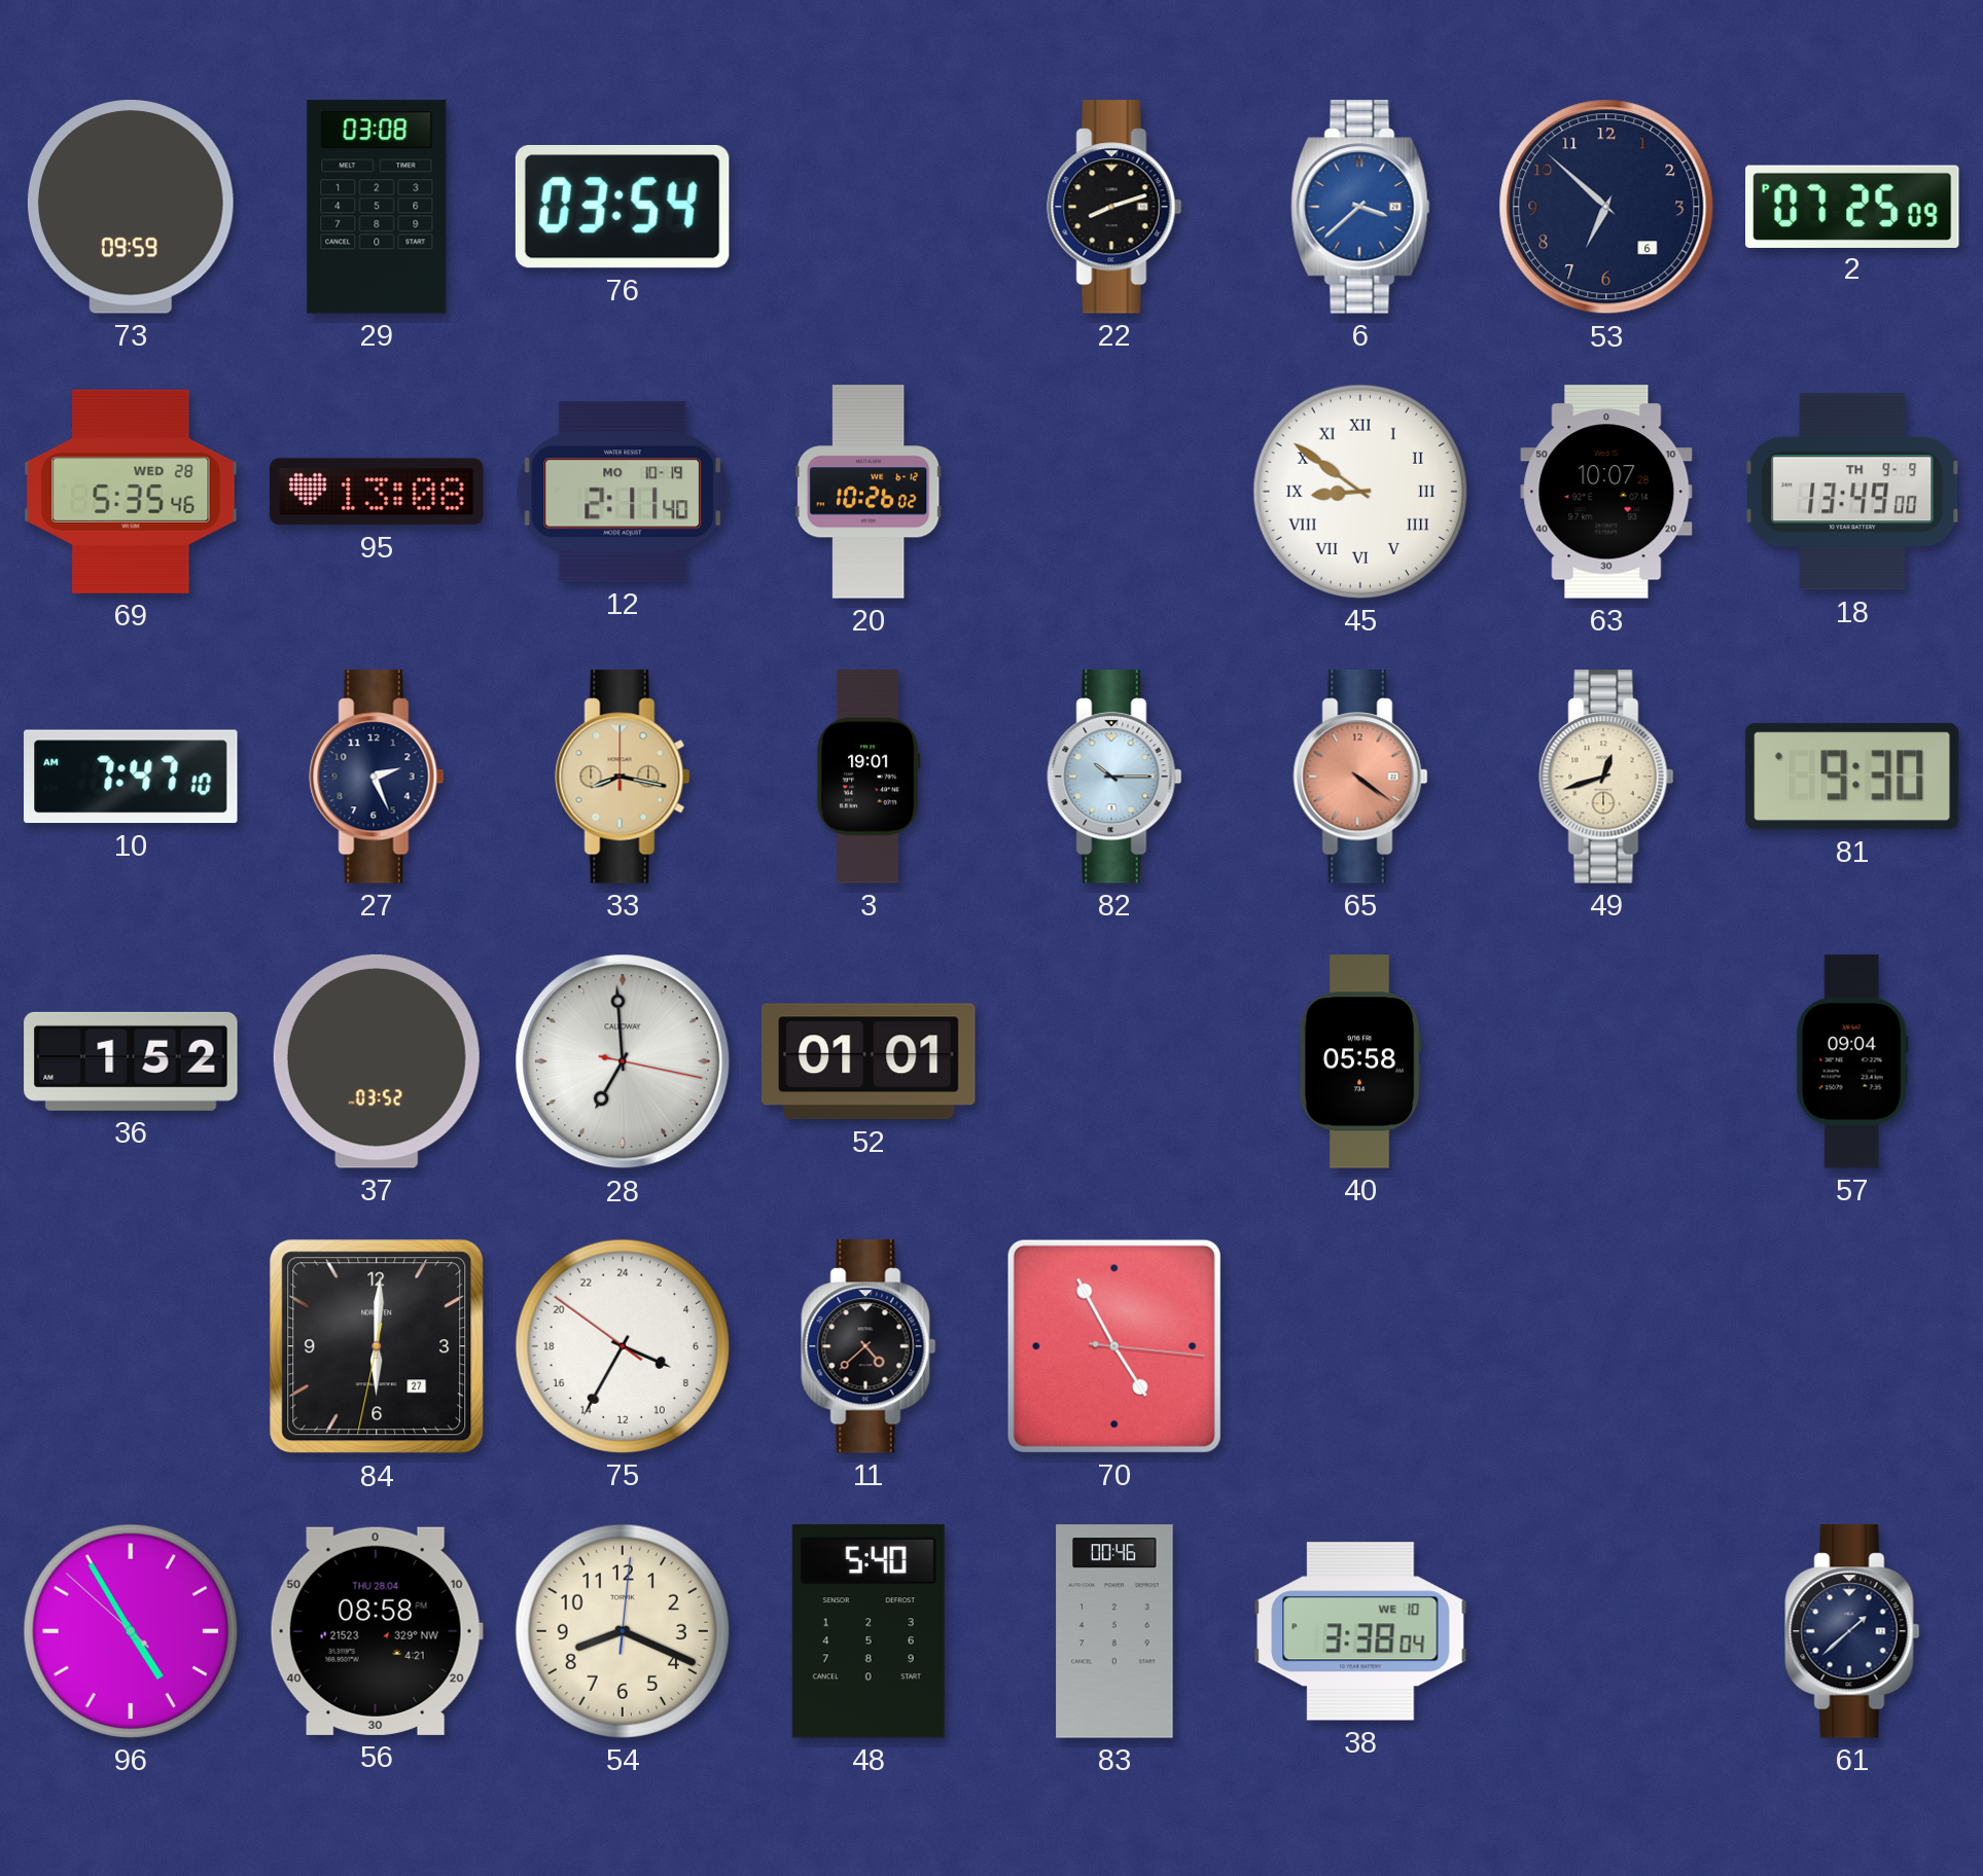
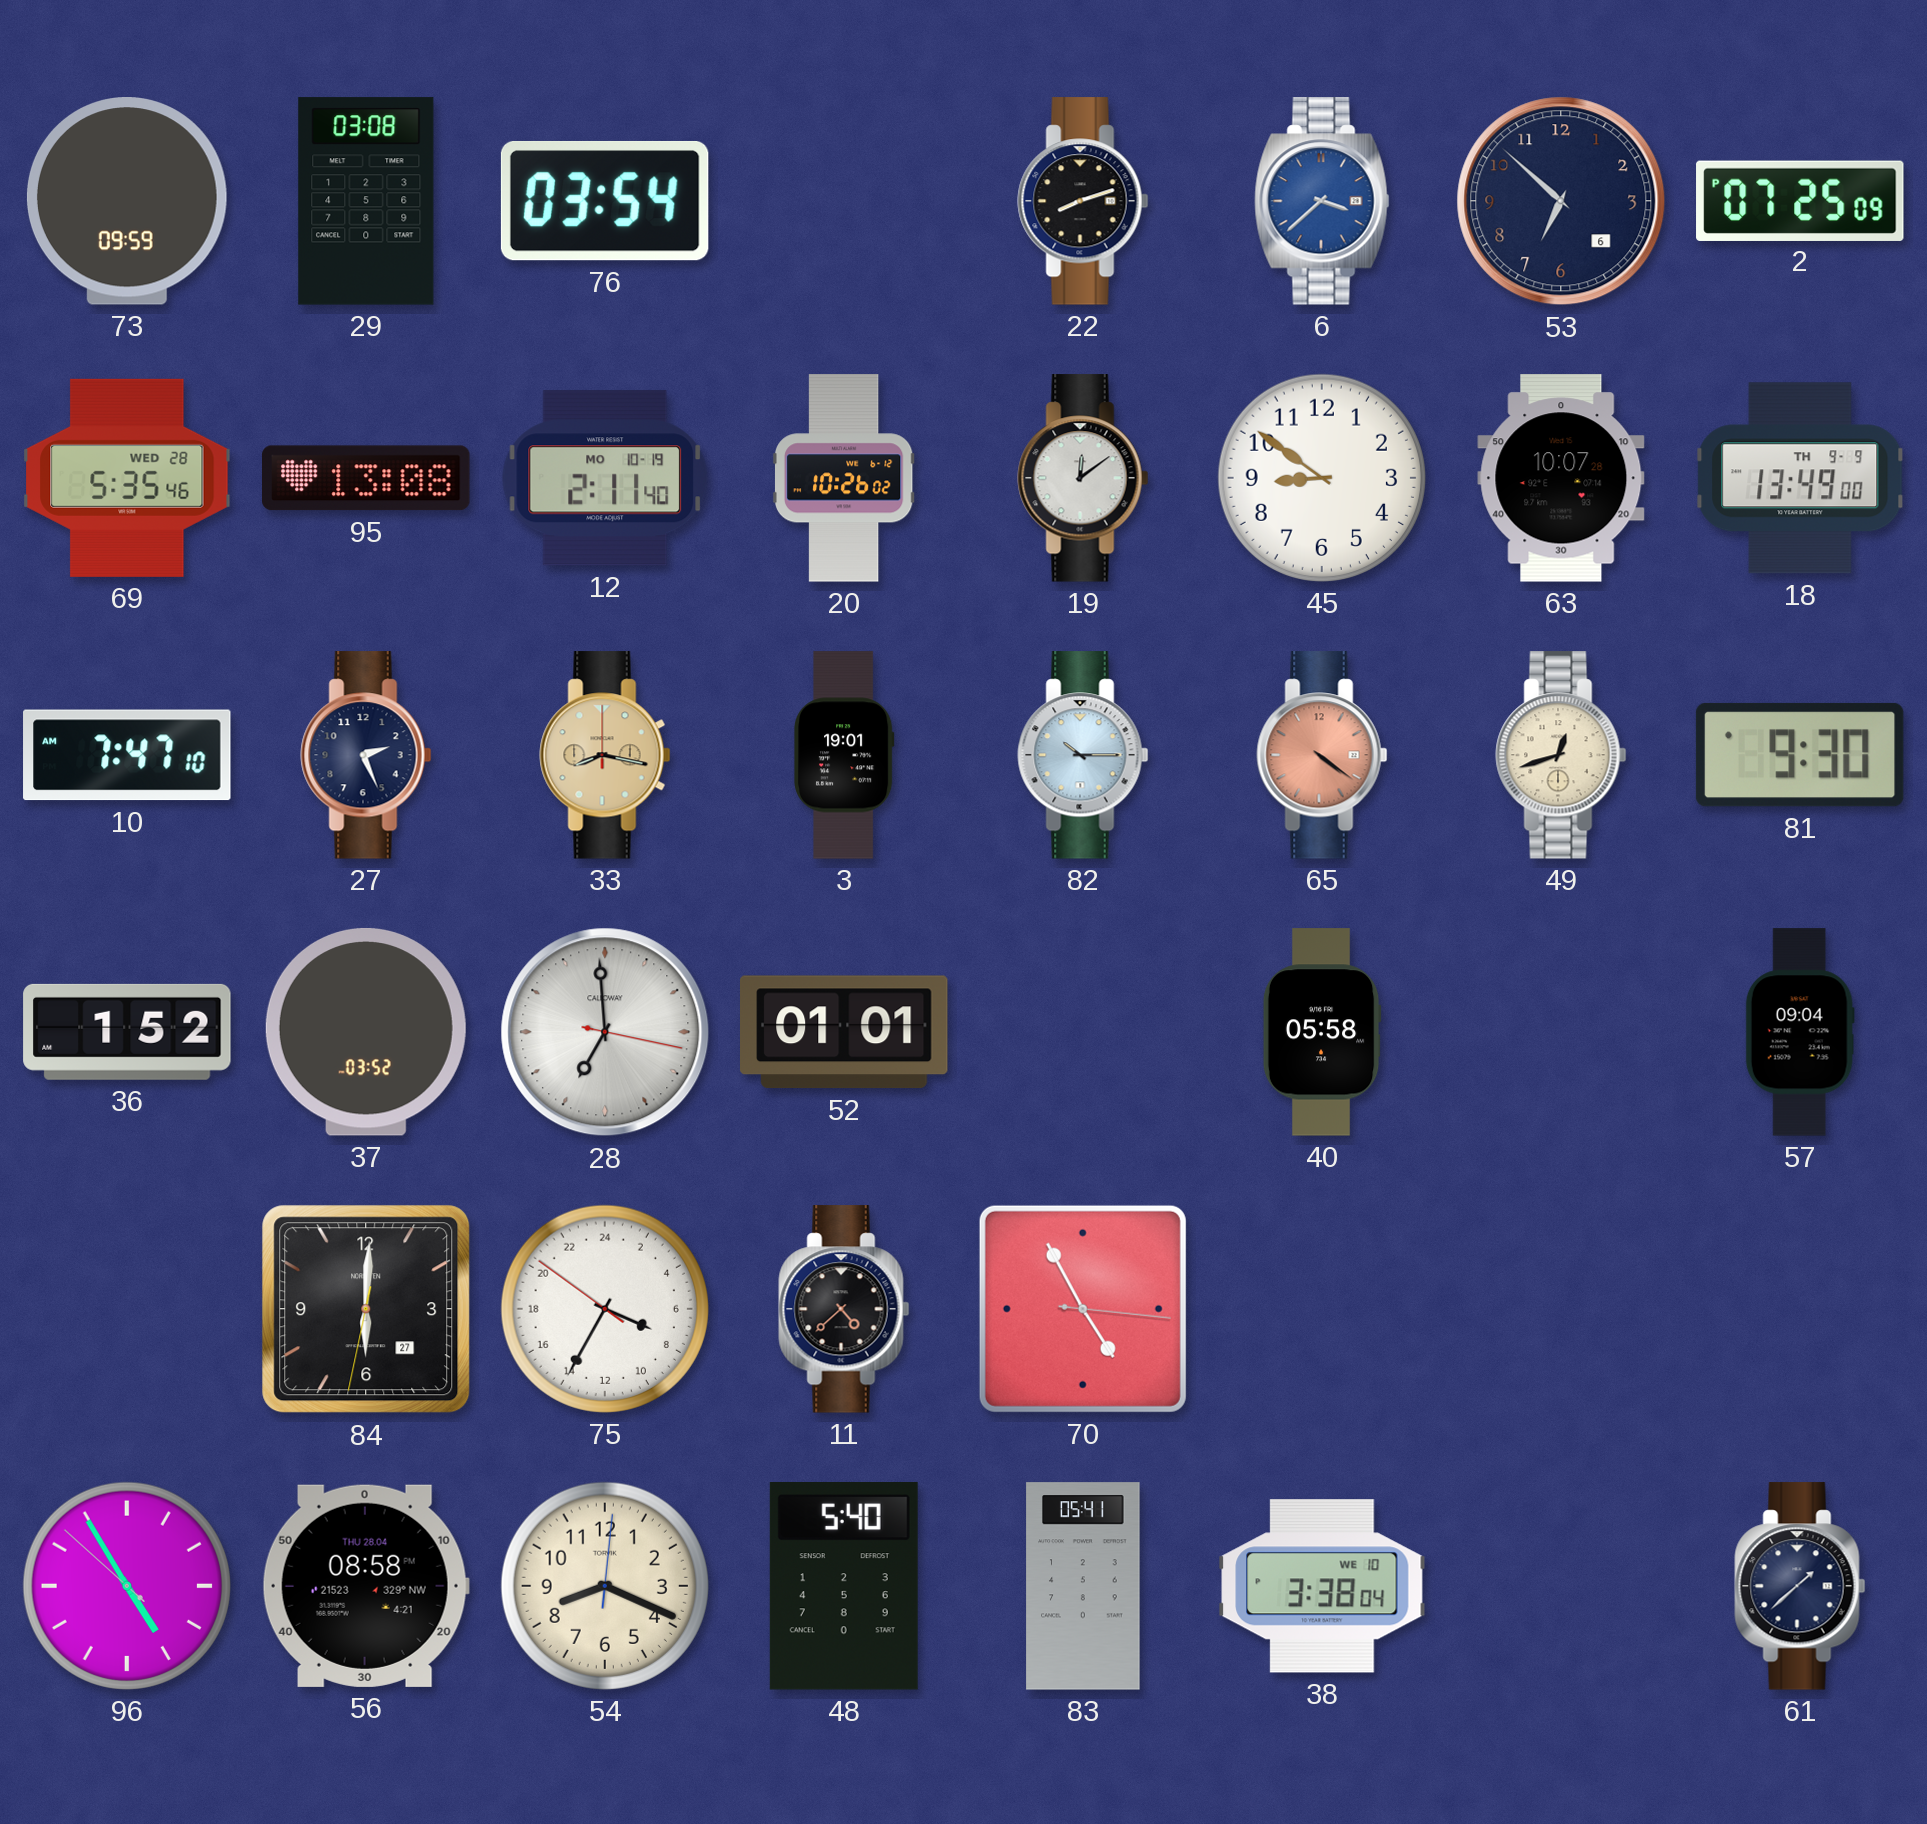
19: none -> 12:09
45 numerals: Roman -> Arabic
83: 00:46 -> 05:41
